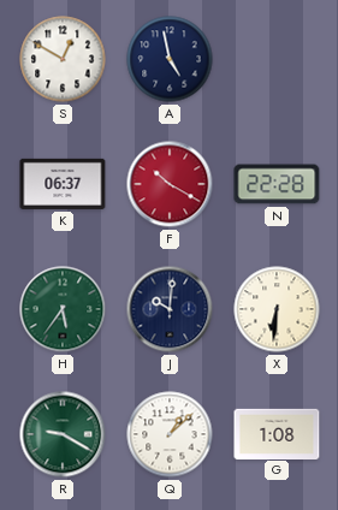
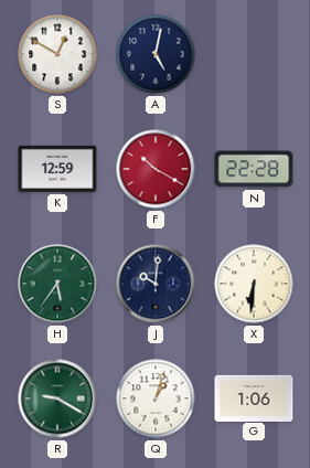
A: 4:58 -> 5:02
K: 06:37 -> 12:59
Q: 1:08 -> 1:03
G: 1:08 -> 1:06
